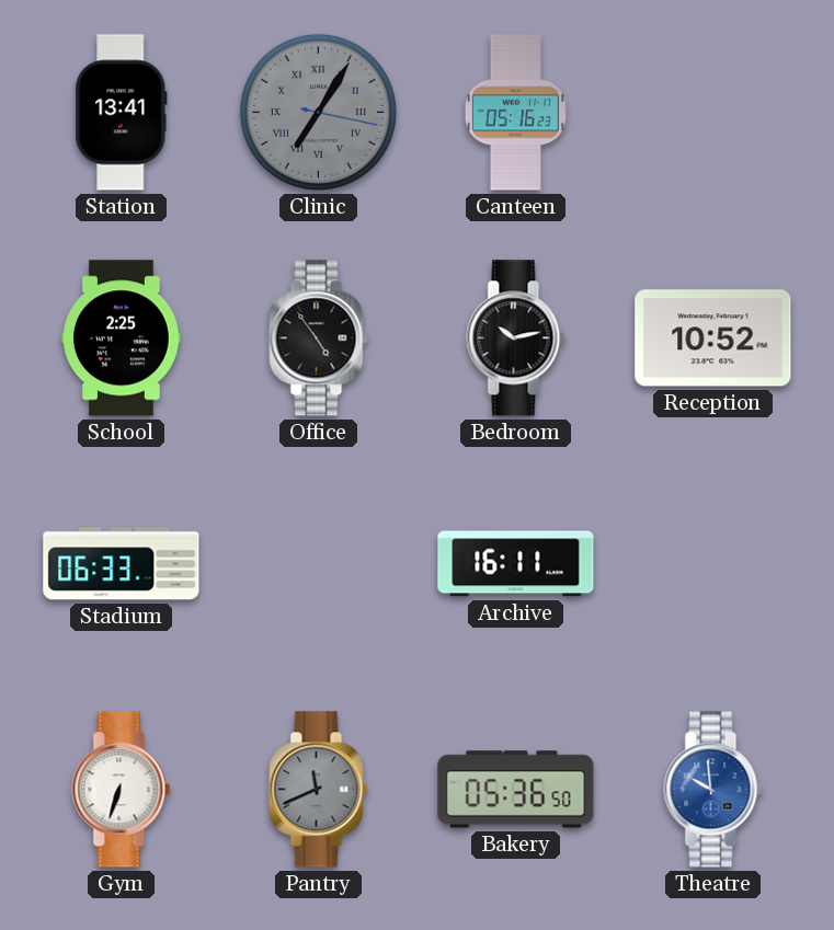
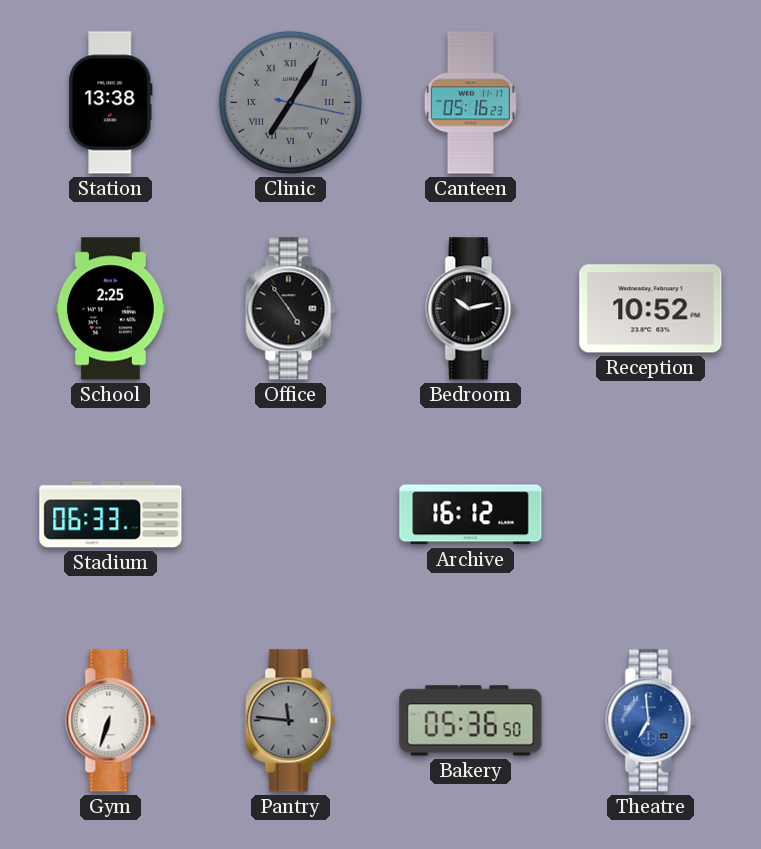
Station: 13:41 -> 13:38
Archive: 16:11 -> 16:12
Pantry: 11:41 -> 11:46
Theatre: 9:59 -> 6:59
